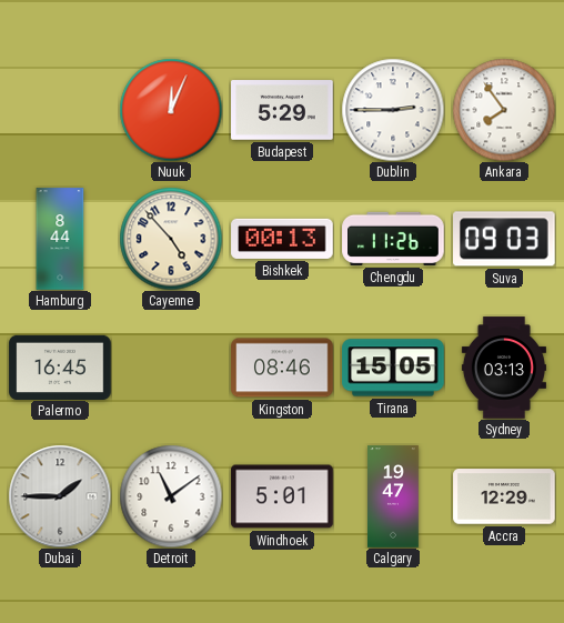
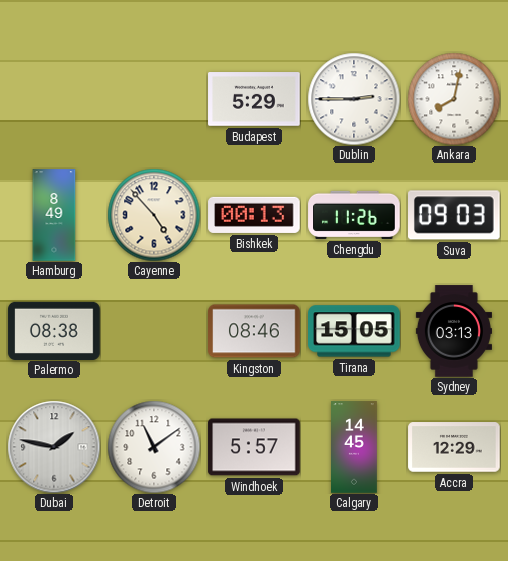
Nuuk: 12:04 -> none
Ankara: 7:54 -> 8:02
Hamburg: 8:44 -> 8:49
Palermo: 16:45 -> 08:38
Dubai: 1:45 -> 1:47
Windhoek: 5:01 -> 5:57
Calgary: 19:47 -> 14:45
